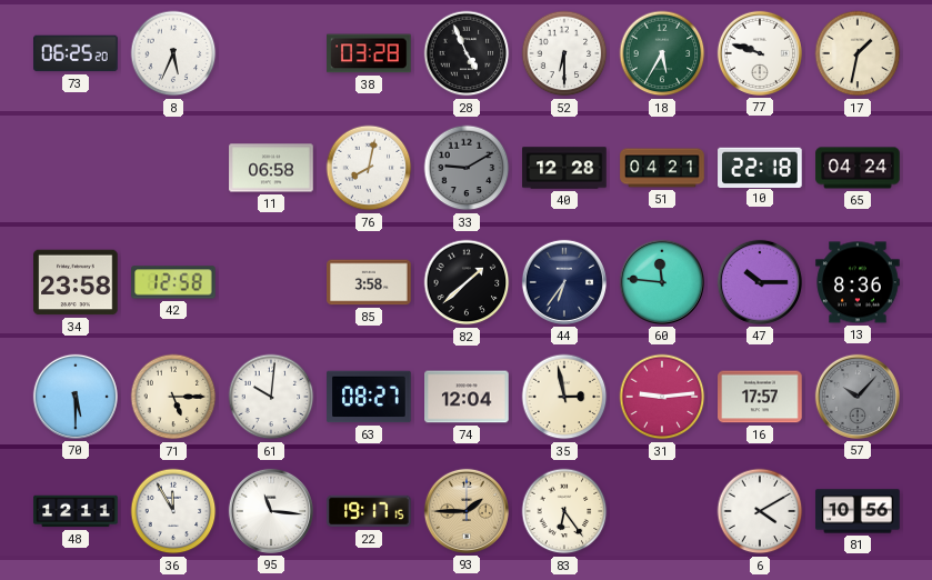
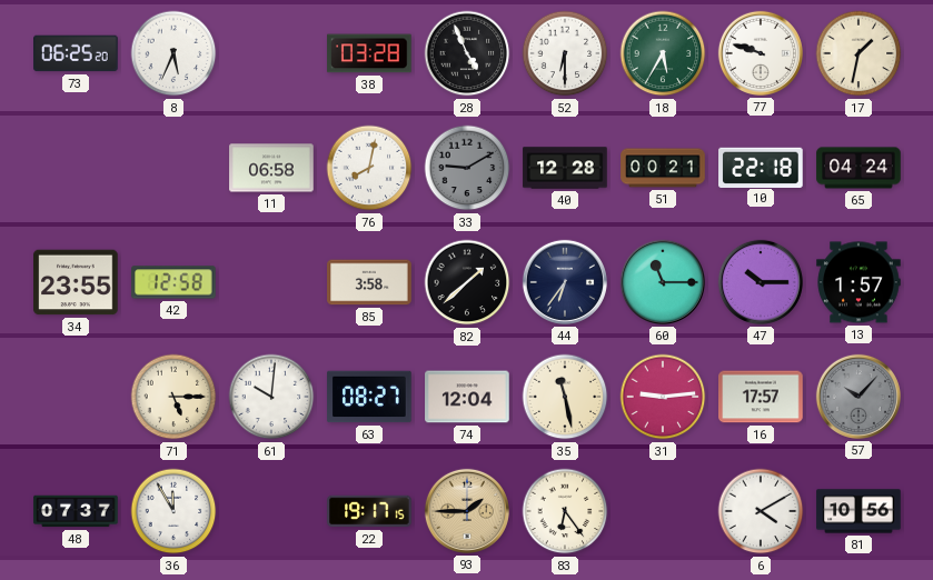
51: 04:21 -> 00:21
34: 23:58 -> 23:55
60: 11:46 -> 11:15
13: 8:36 -> 1:57
70: 5:30 -> none
35: 2:58 -> 11:28
48: 12:11 -> 07:37
95: 11:16 -> none
